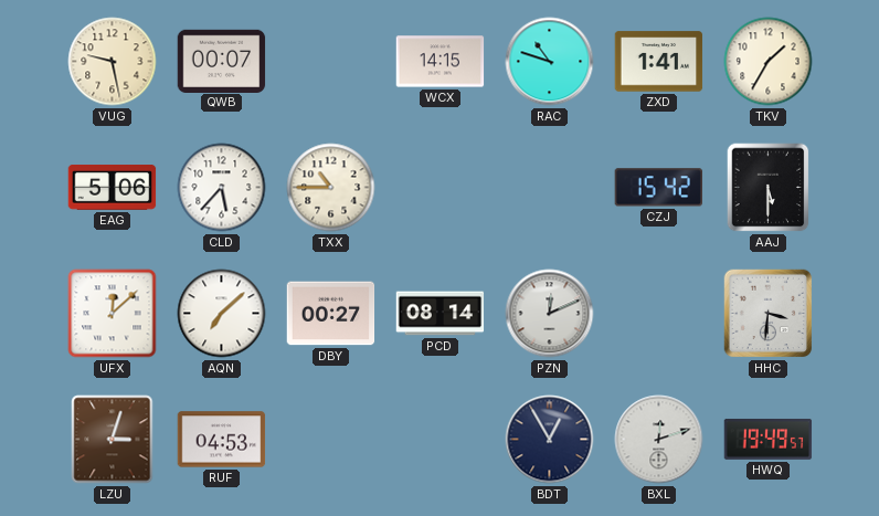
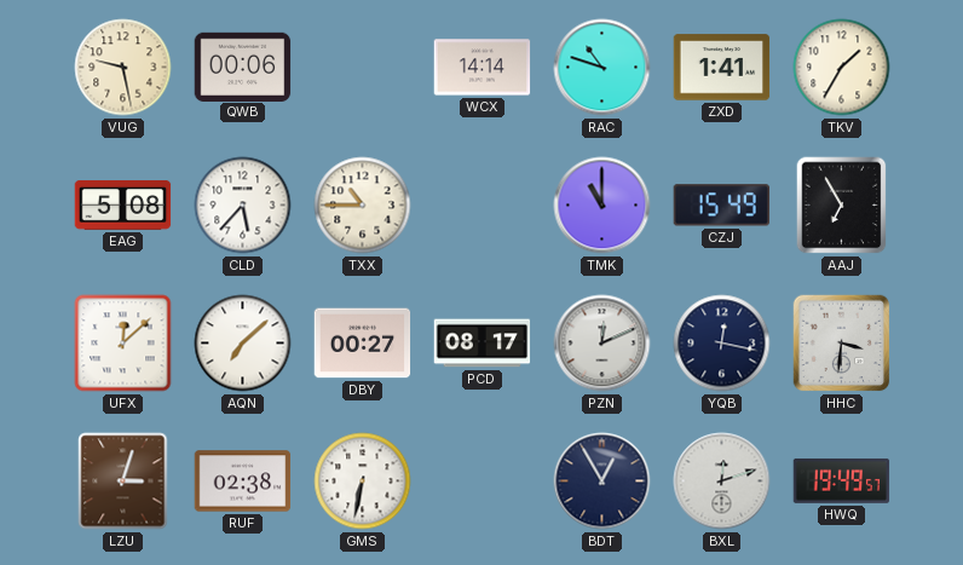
QWB: 00:07 -> 00:06
WCX: 14:15 -> 14:14
EAG: 5:06 -> 5:08
TMK: none -> 11:00
CZJ: 15:42 -> 15:49
AAJ: 5:30 -> 6:55
PCD: 08:14 -> 08:17
YQB: none -> 12:17
RUF: 04:53 -> 02:38
GMS: none -> 6:32
